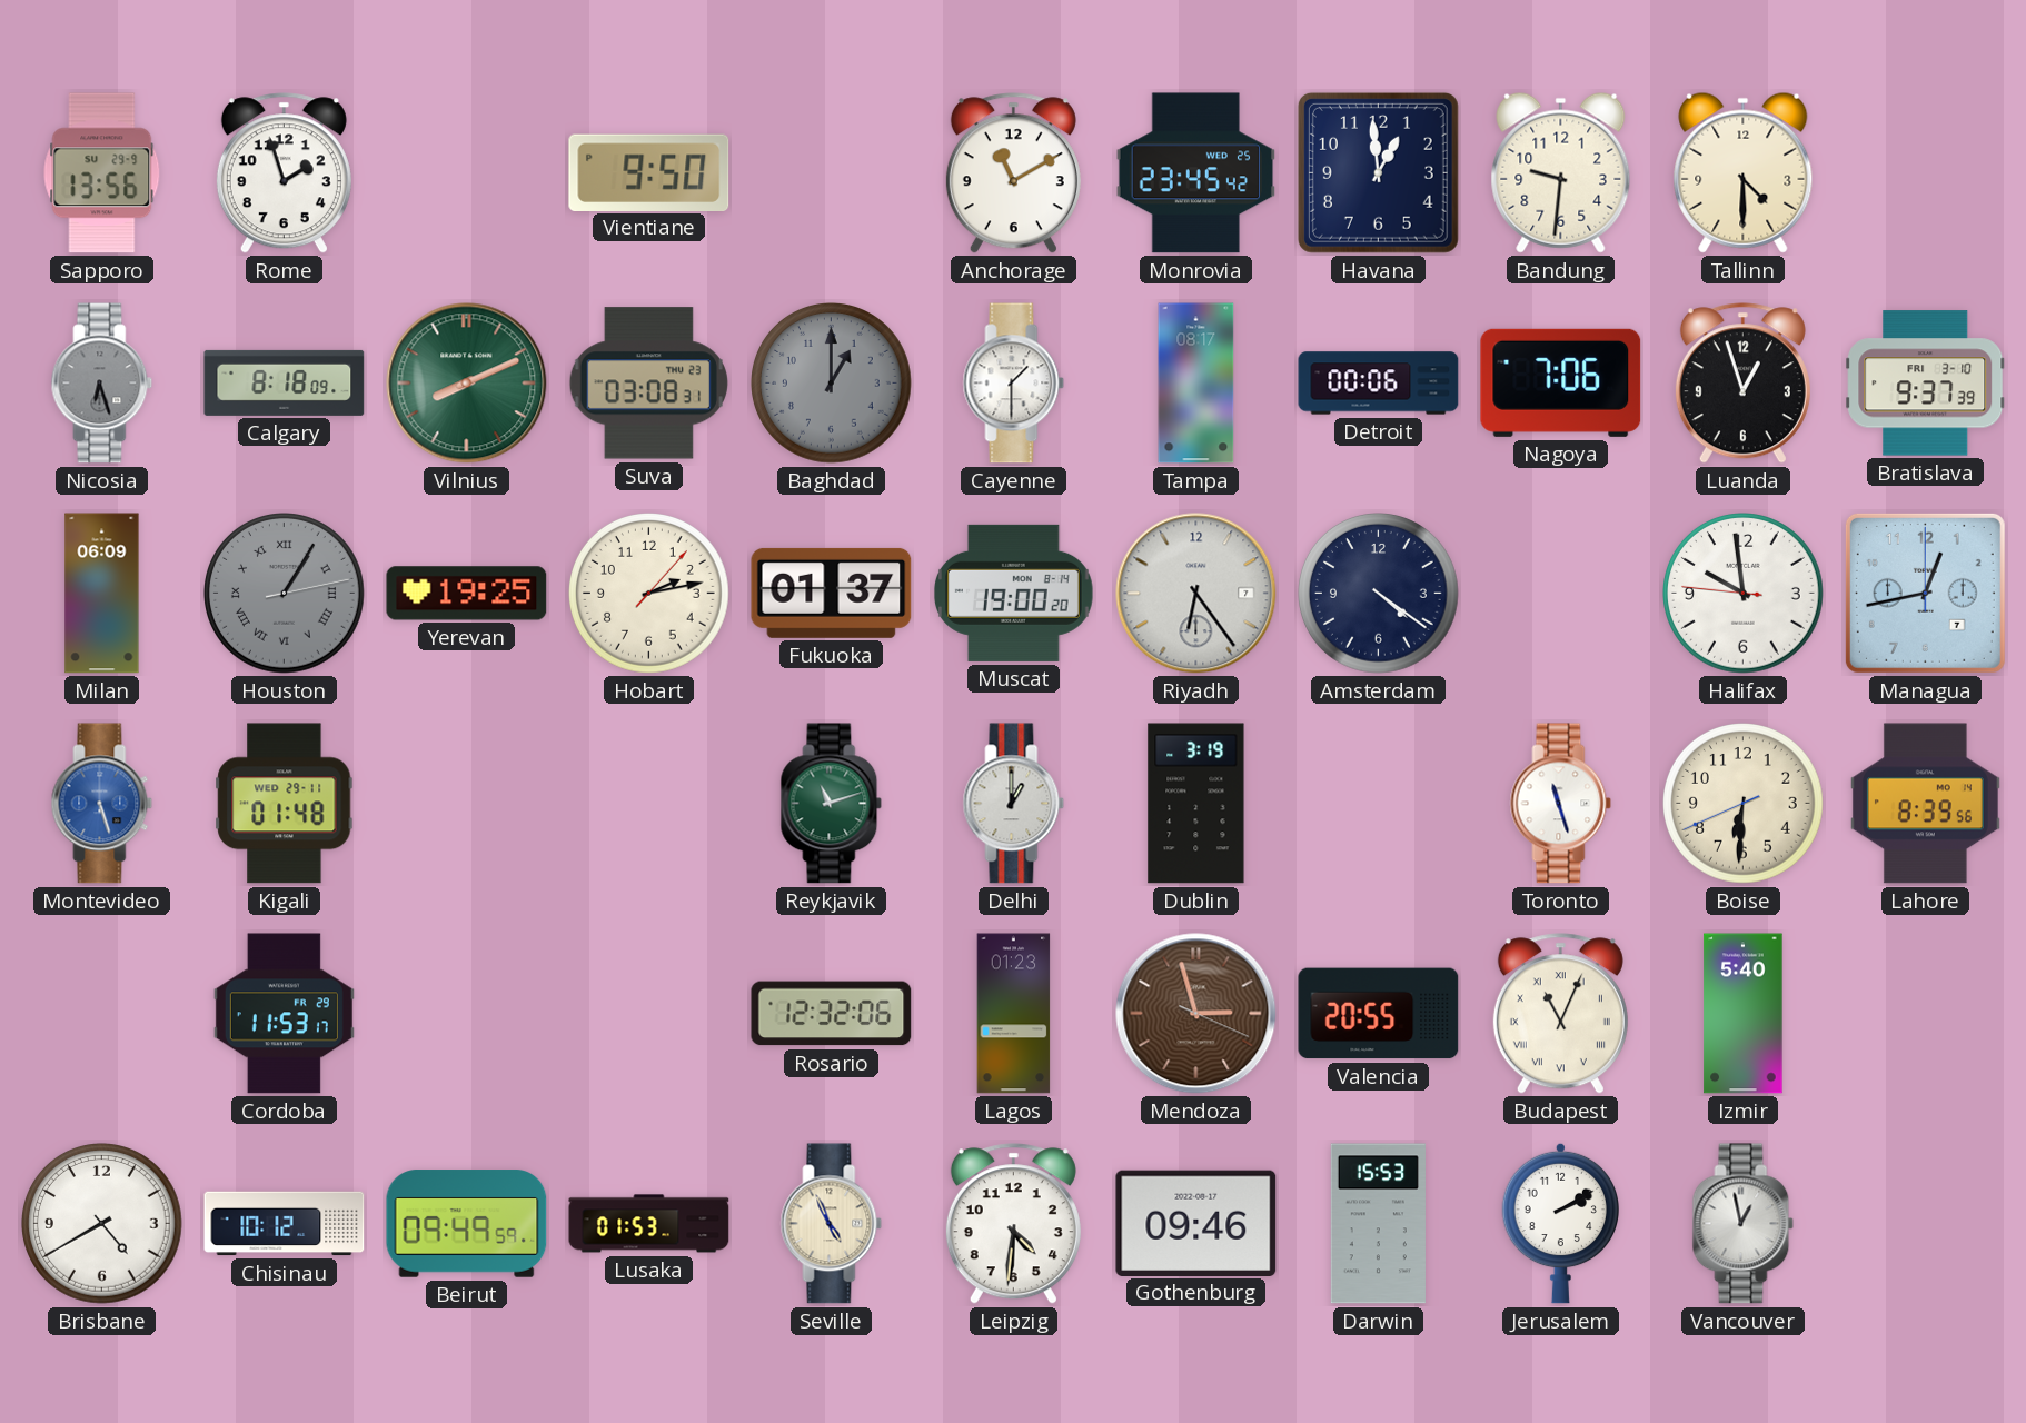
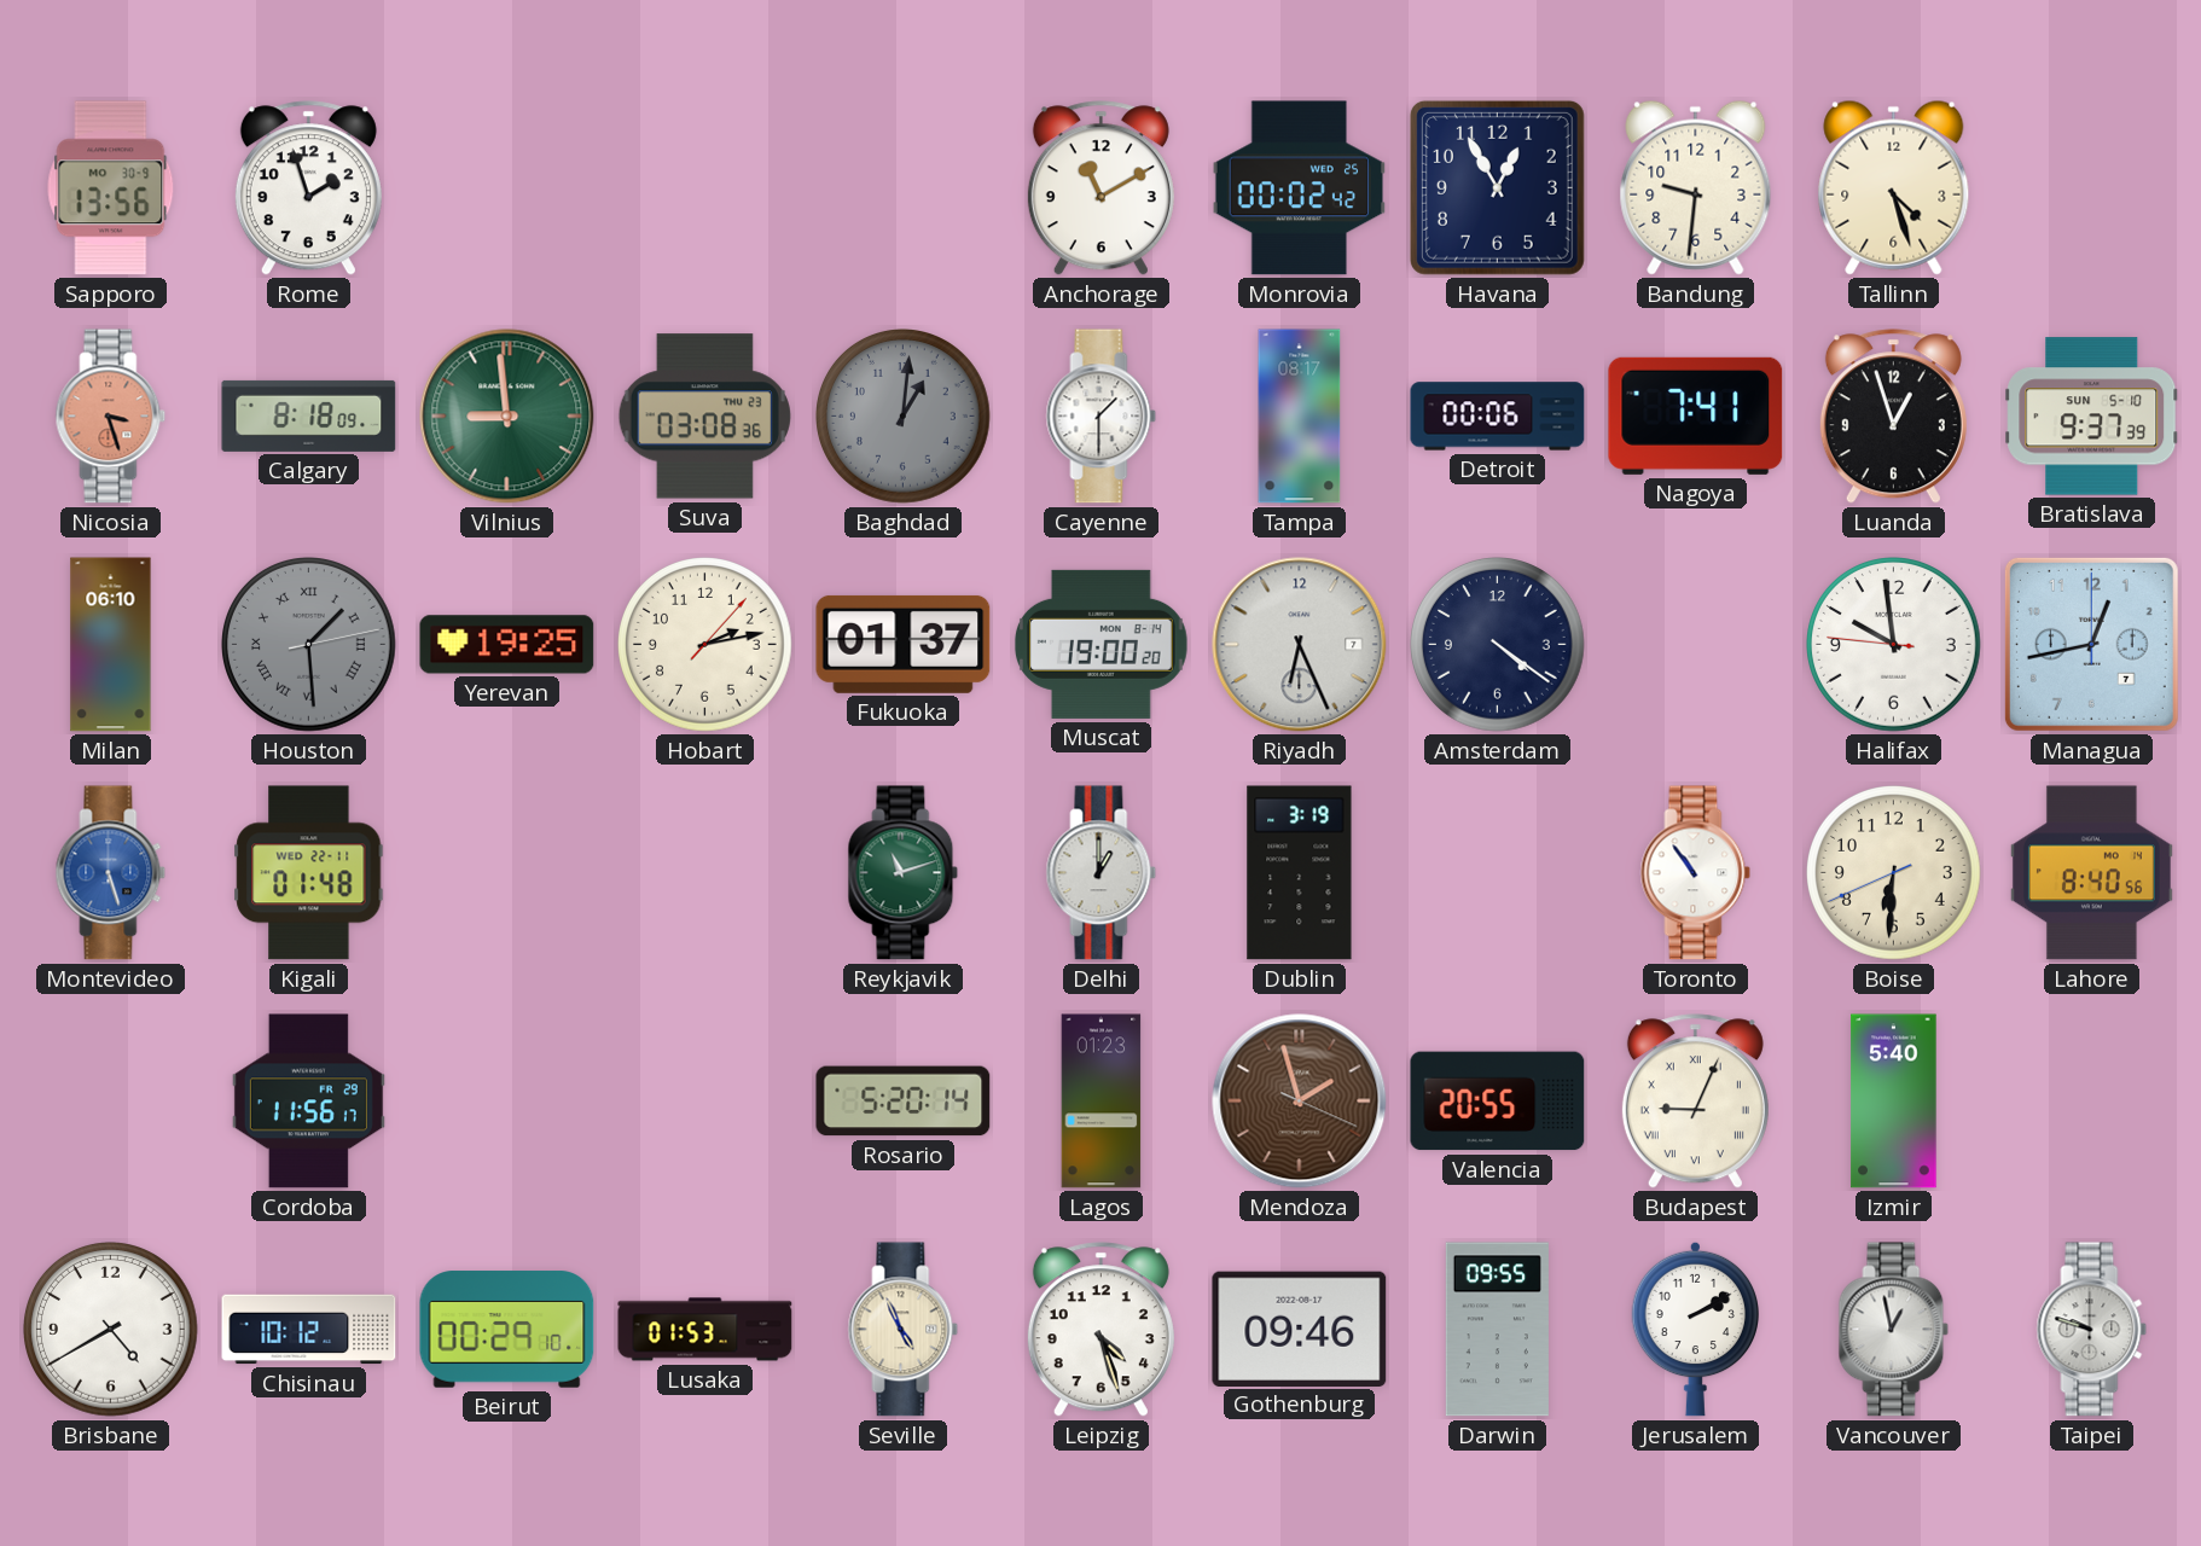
Sapporo date: SU 29-9 -> MO 30-9
Vientiane: 9:50 -> none
Monrovia: 23:45 -> 00:02
Havana: 12:59 -> 12:55
Tallinn: 4:30 -> 4:27
Nicosia: 6:27 -> 3:27
Nicosia dial: grey -> salmon
Vilnius: 8:11 -> 8:59
Suva: 03:08:31 -> 03:08:36
Baghdad: 1:00 -> 1:01
Nagoya: 7:06 -> 7:41
Bratislava date: FRI 3-10 -> SUN 5-10
Milan: 06:09 -> 06:10
Houston: 1:05 -> 1:29
Riyadh: 6:24 -> 6:26
Kigali date: WED 29-11 -> WED 22-11
Toronto: 11:27 -> 10:54
Lahore: 8:39 -> 8:40
Cordoba: 11:53 -> 11:56
Rosario: 12:32 -> 5:20
Mendoza: 2:57 -> 1:57
Budapest: 11:04 -> 9:04
Beirut: 09:49 -> 00:29
Leipzig: 4:31 -> 4:27
Darwin: 15:53 -> 09:55
Taipei: none -> 9:48
